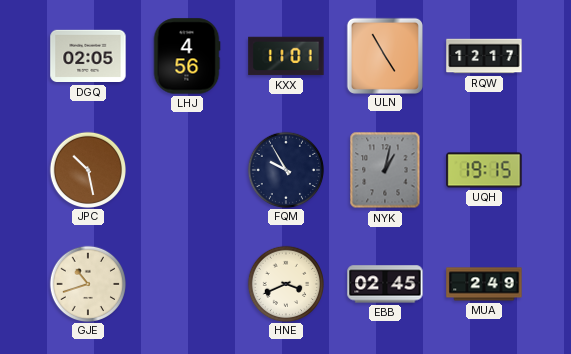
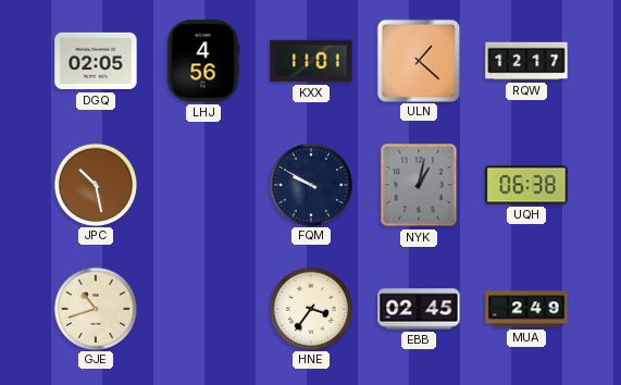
ULN: 4:55 -> 1:22
FQM: 9:55 -> 9:50
UQH: 19:15 -> 06:38
HNE: 3:41 -> 3:36
